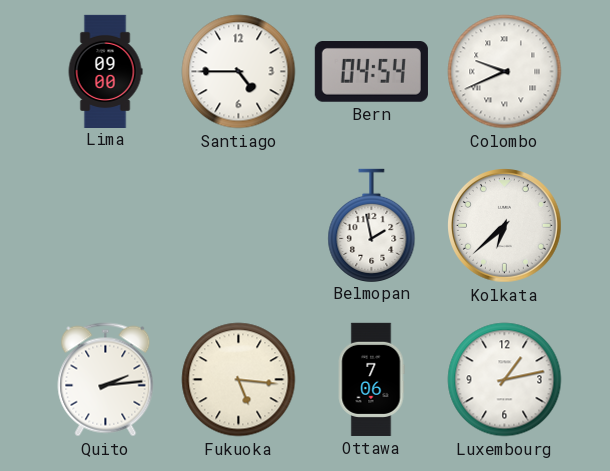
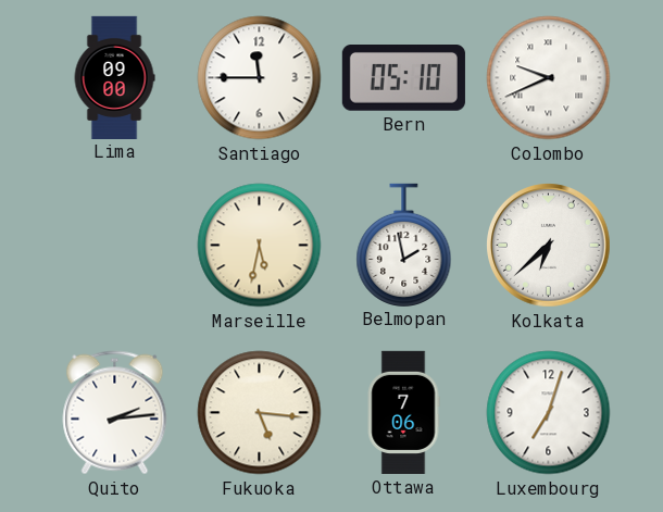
Santiago: 4:45 -> 11:45
Bern: 04:54 -> 05:10
Marseille: none -> 5:32
Luxembourg: 1:13 -> 7:03
